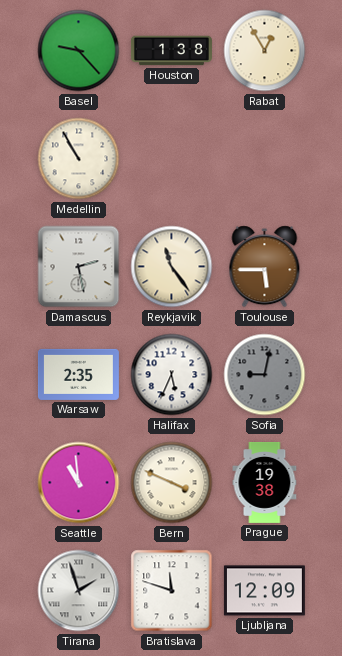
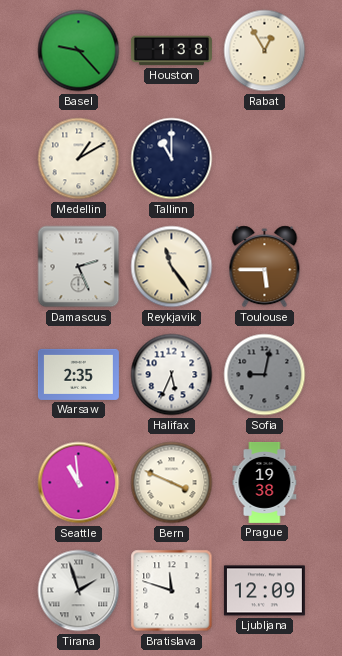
Medellin: 10:55 -> 1:10
Tallinn: none -> 11:00
Damascus: 2:28 -> 2:26
